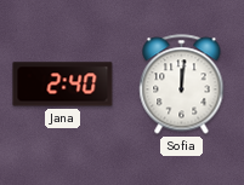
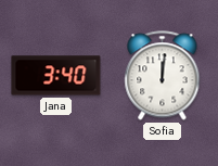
Jana: 2:40 -> 3:40
